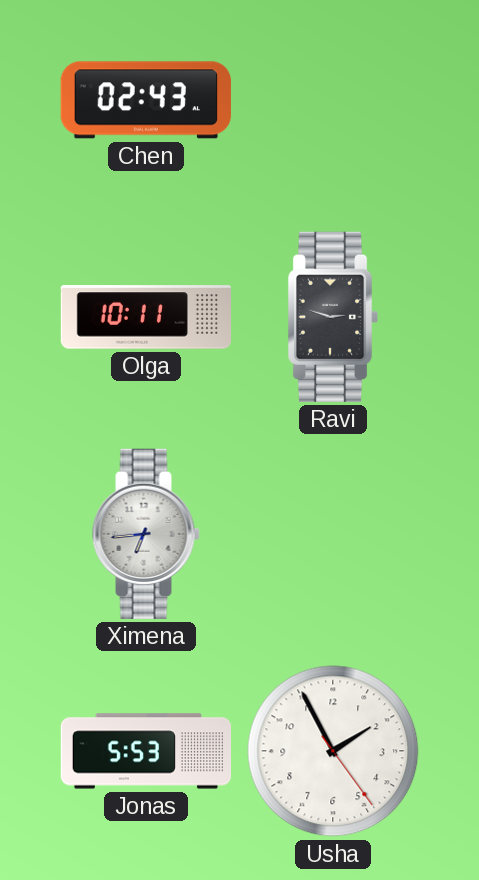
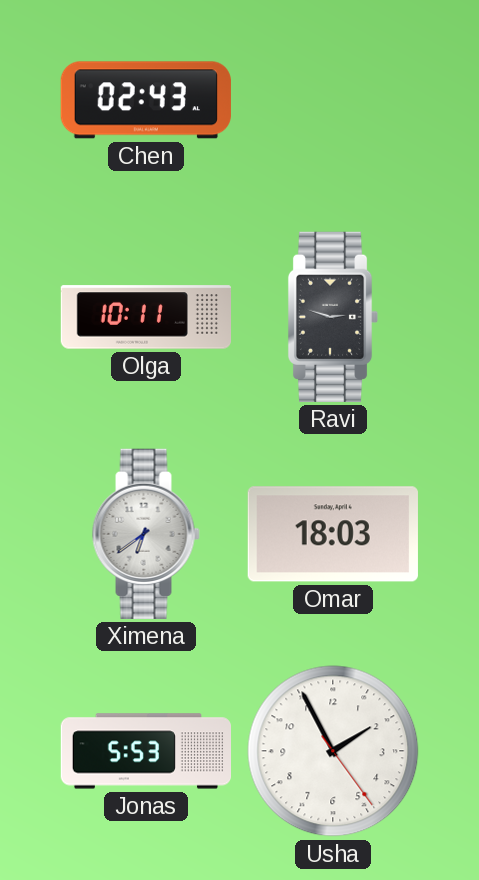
Ximena: 6:44 -> 6:39
Omar: none -> 18:03
